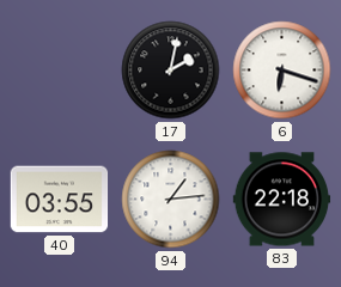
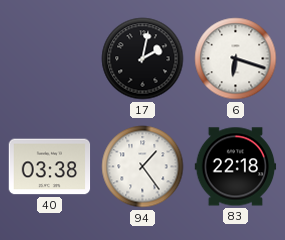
40: 03:55 -> 03:38
94: 1:14 -> 1:24
